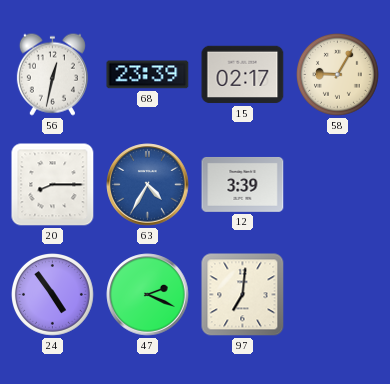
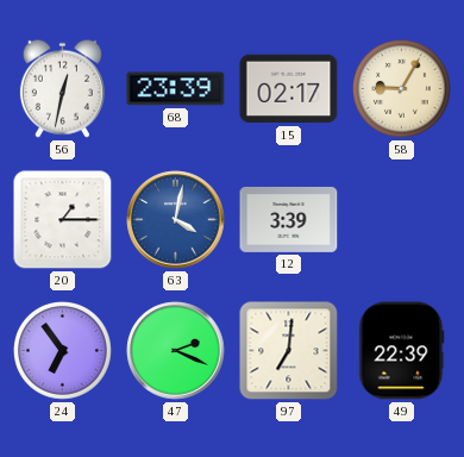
20: 8:15 -> 1:15
63: 4:35 -> 4:02
24: 4:54 -> 6:54
49: none -> 22:39
